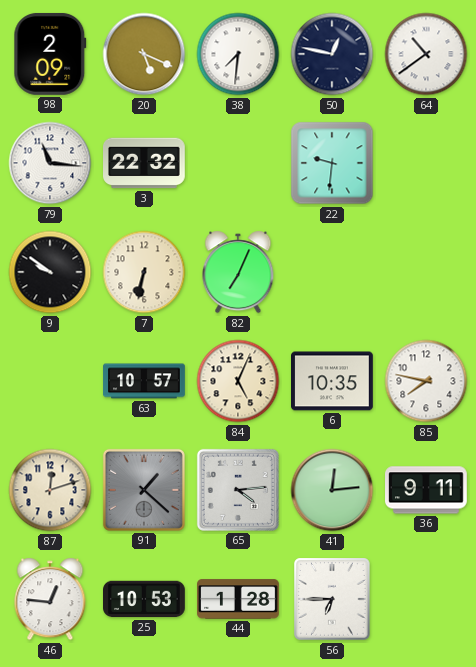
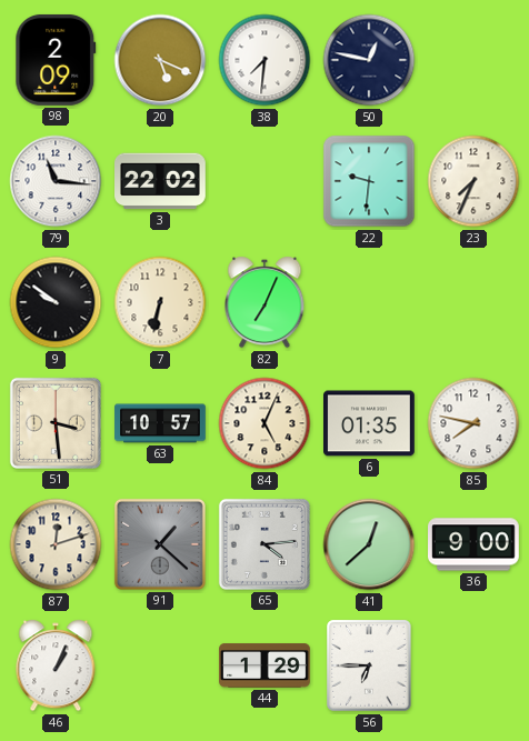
64: 10:39 -> none
3: 22:32 -> 22:02
23: none -> 7:34
51: none -> 3:29
6: 10:35 -> 01:35
41: 12:14 -> 12:38
36: 9:11 -> 9:00
46: 12:46 -> 1:04
25: 10:53 -> none
44: 1:28 -> 1:29
